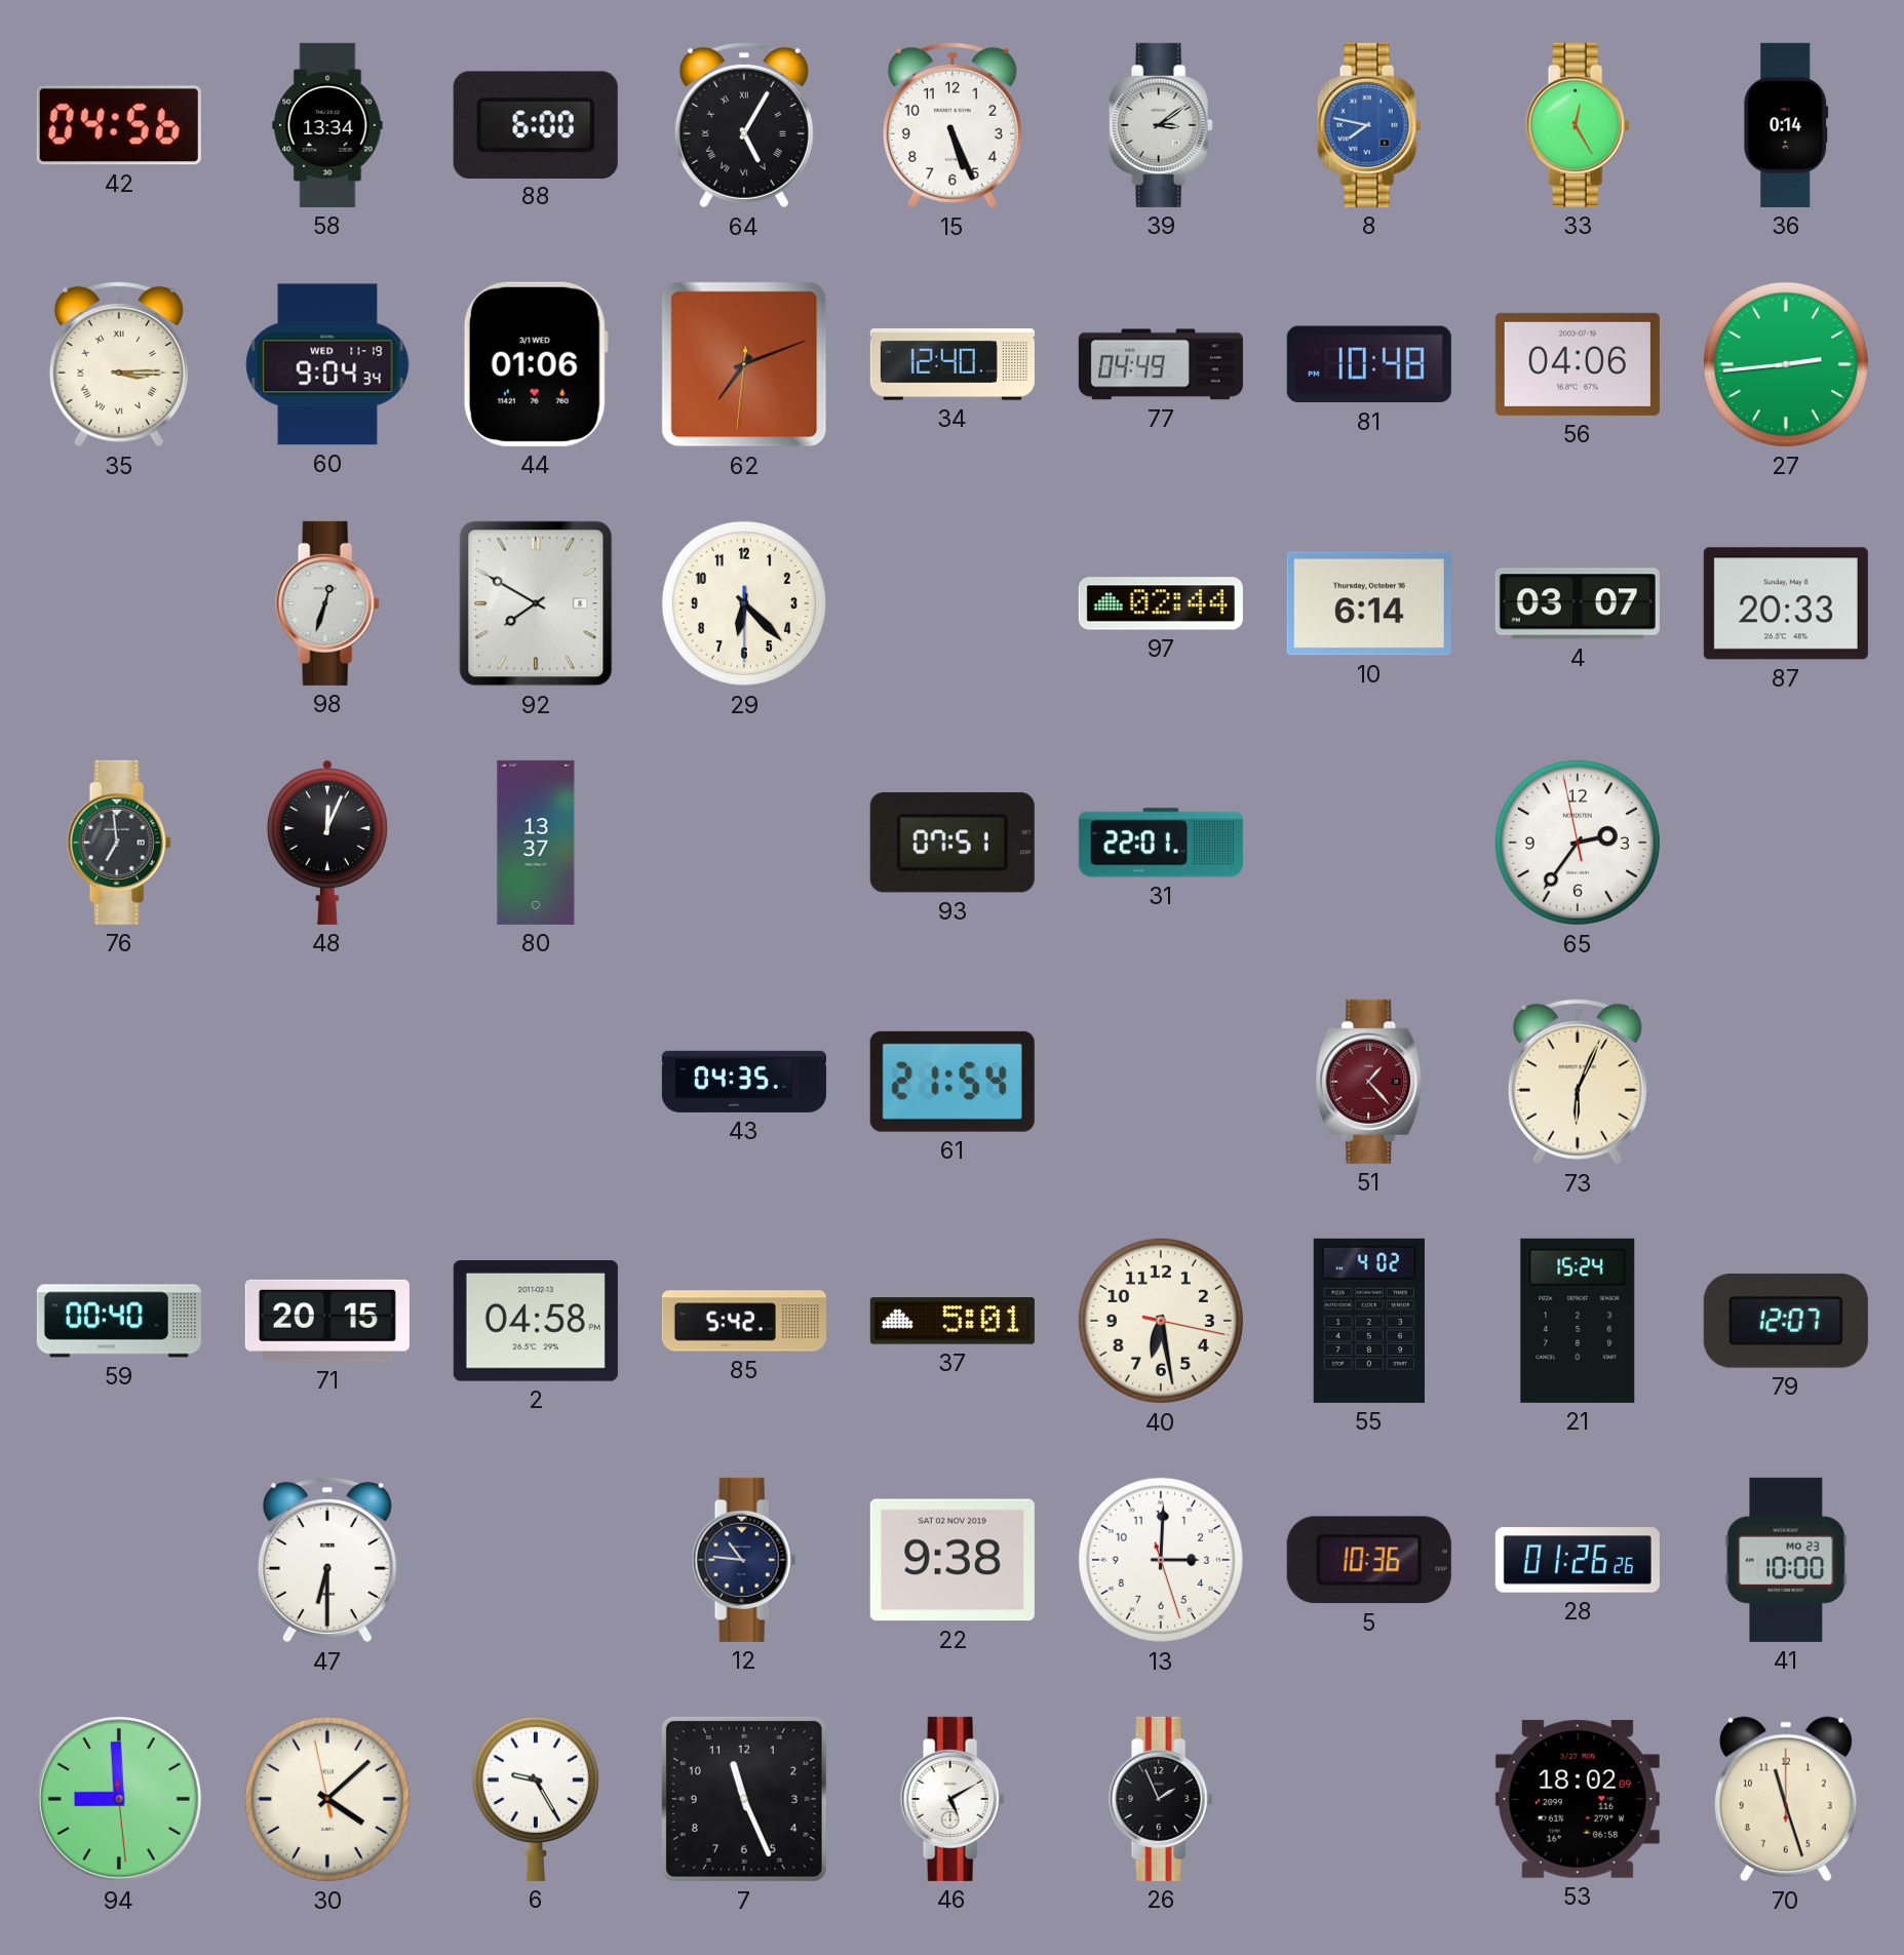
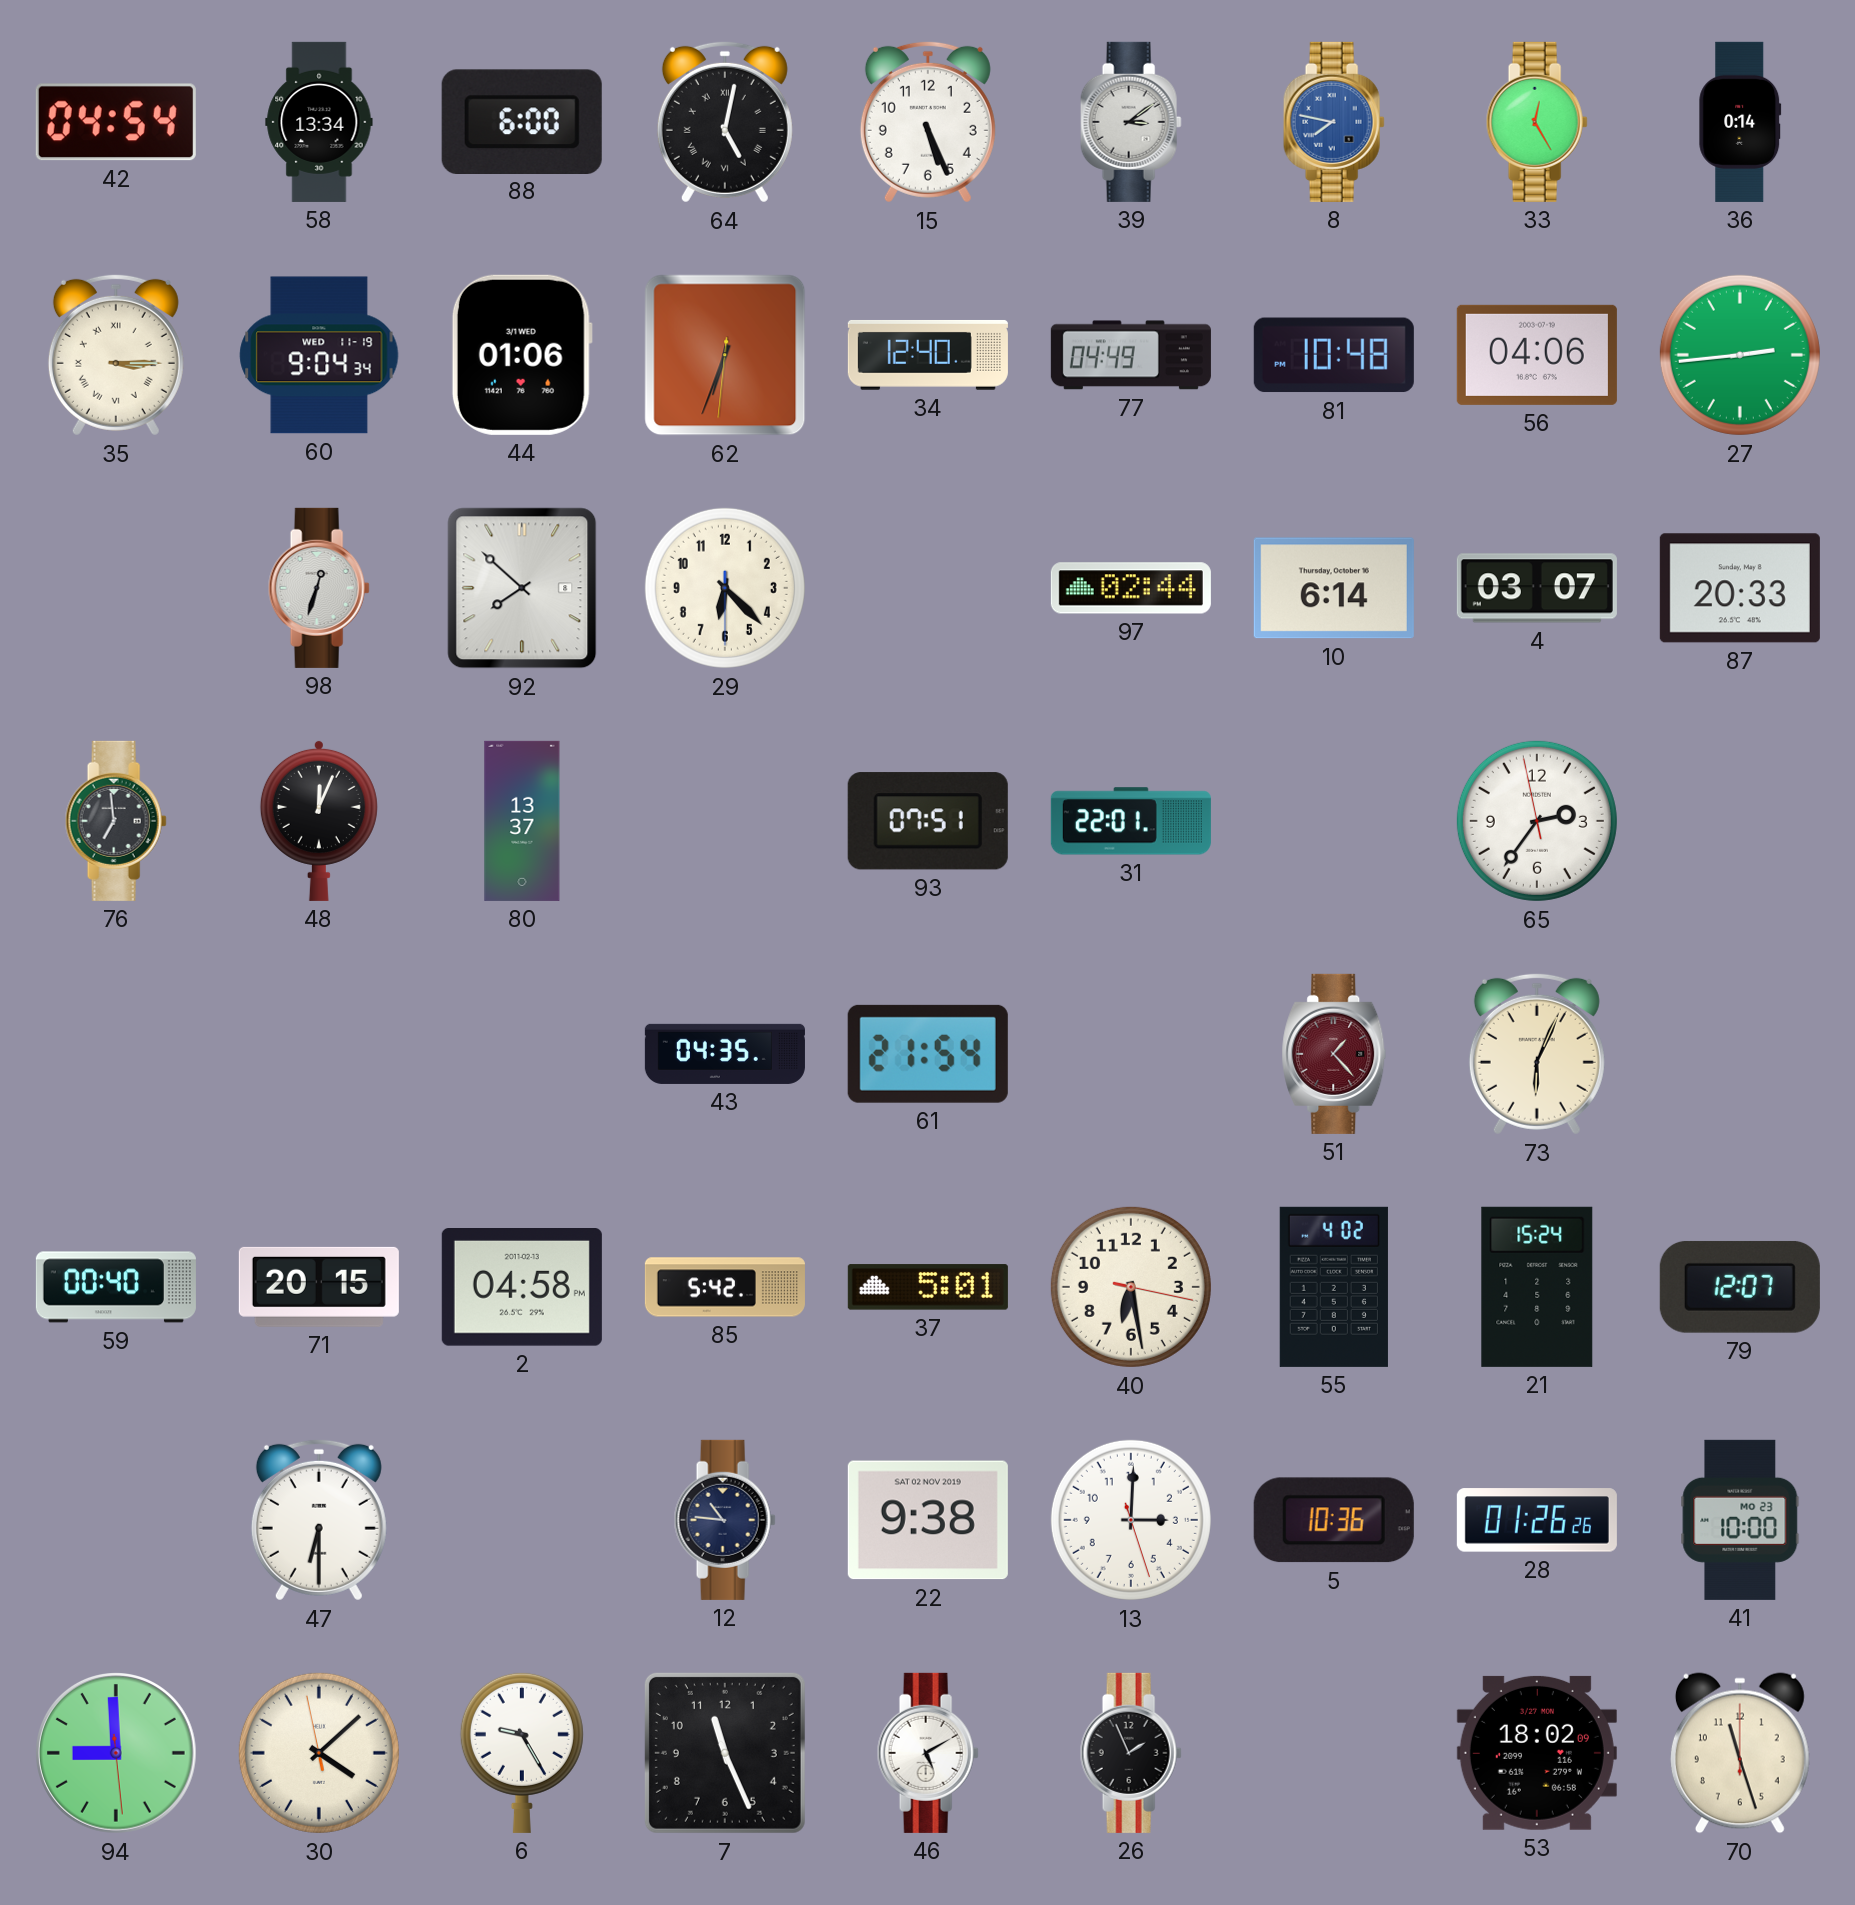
42: 04:56 -> 04:54
64: 5:05 -> 5:02
62: 7:11 -> 6:33
92: 7:50 -> 7:52
